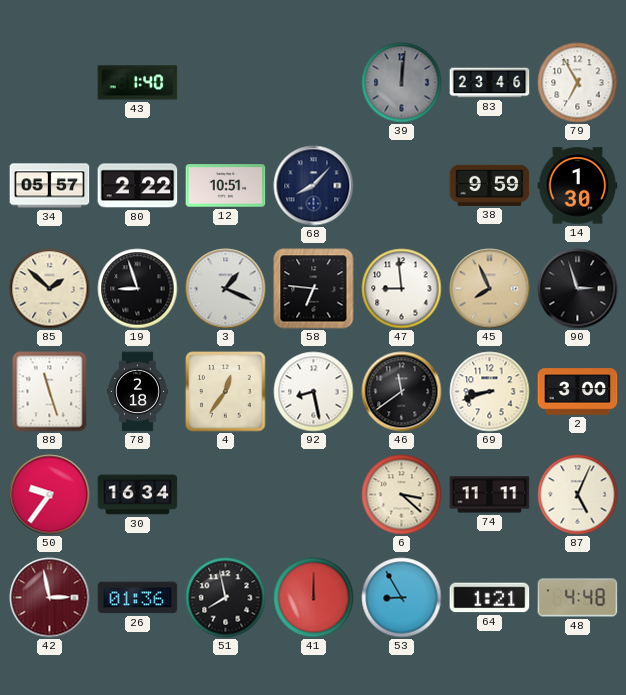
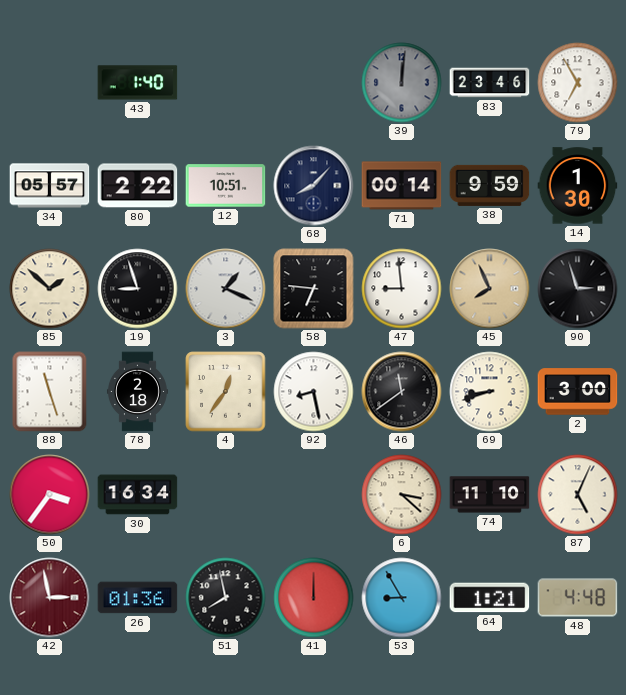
71: none -> 00:14
50: 9:36 -> 3:36
74: 11:11 -> 11:10
